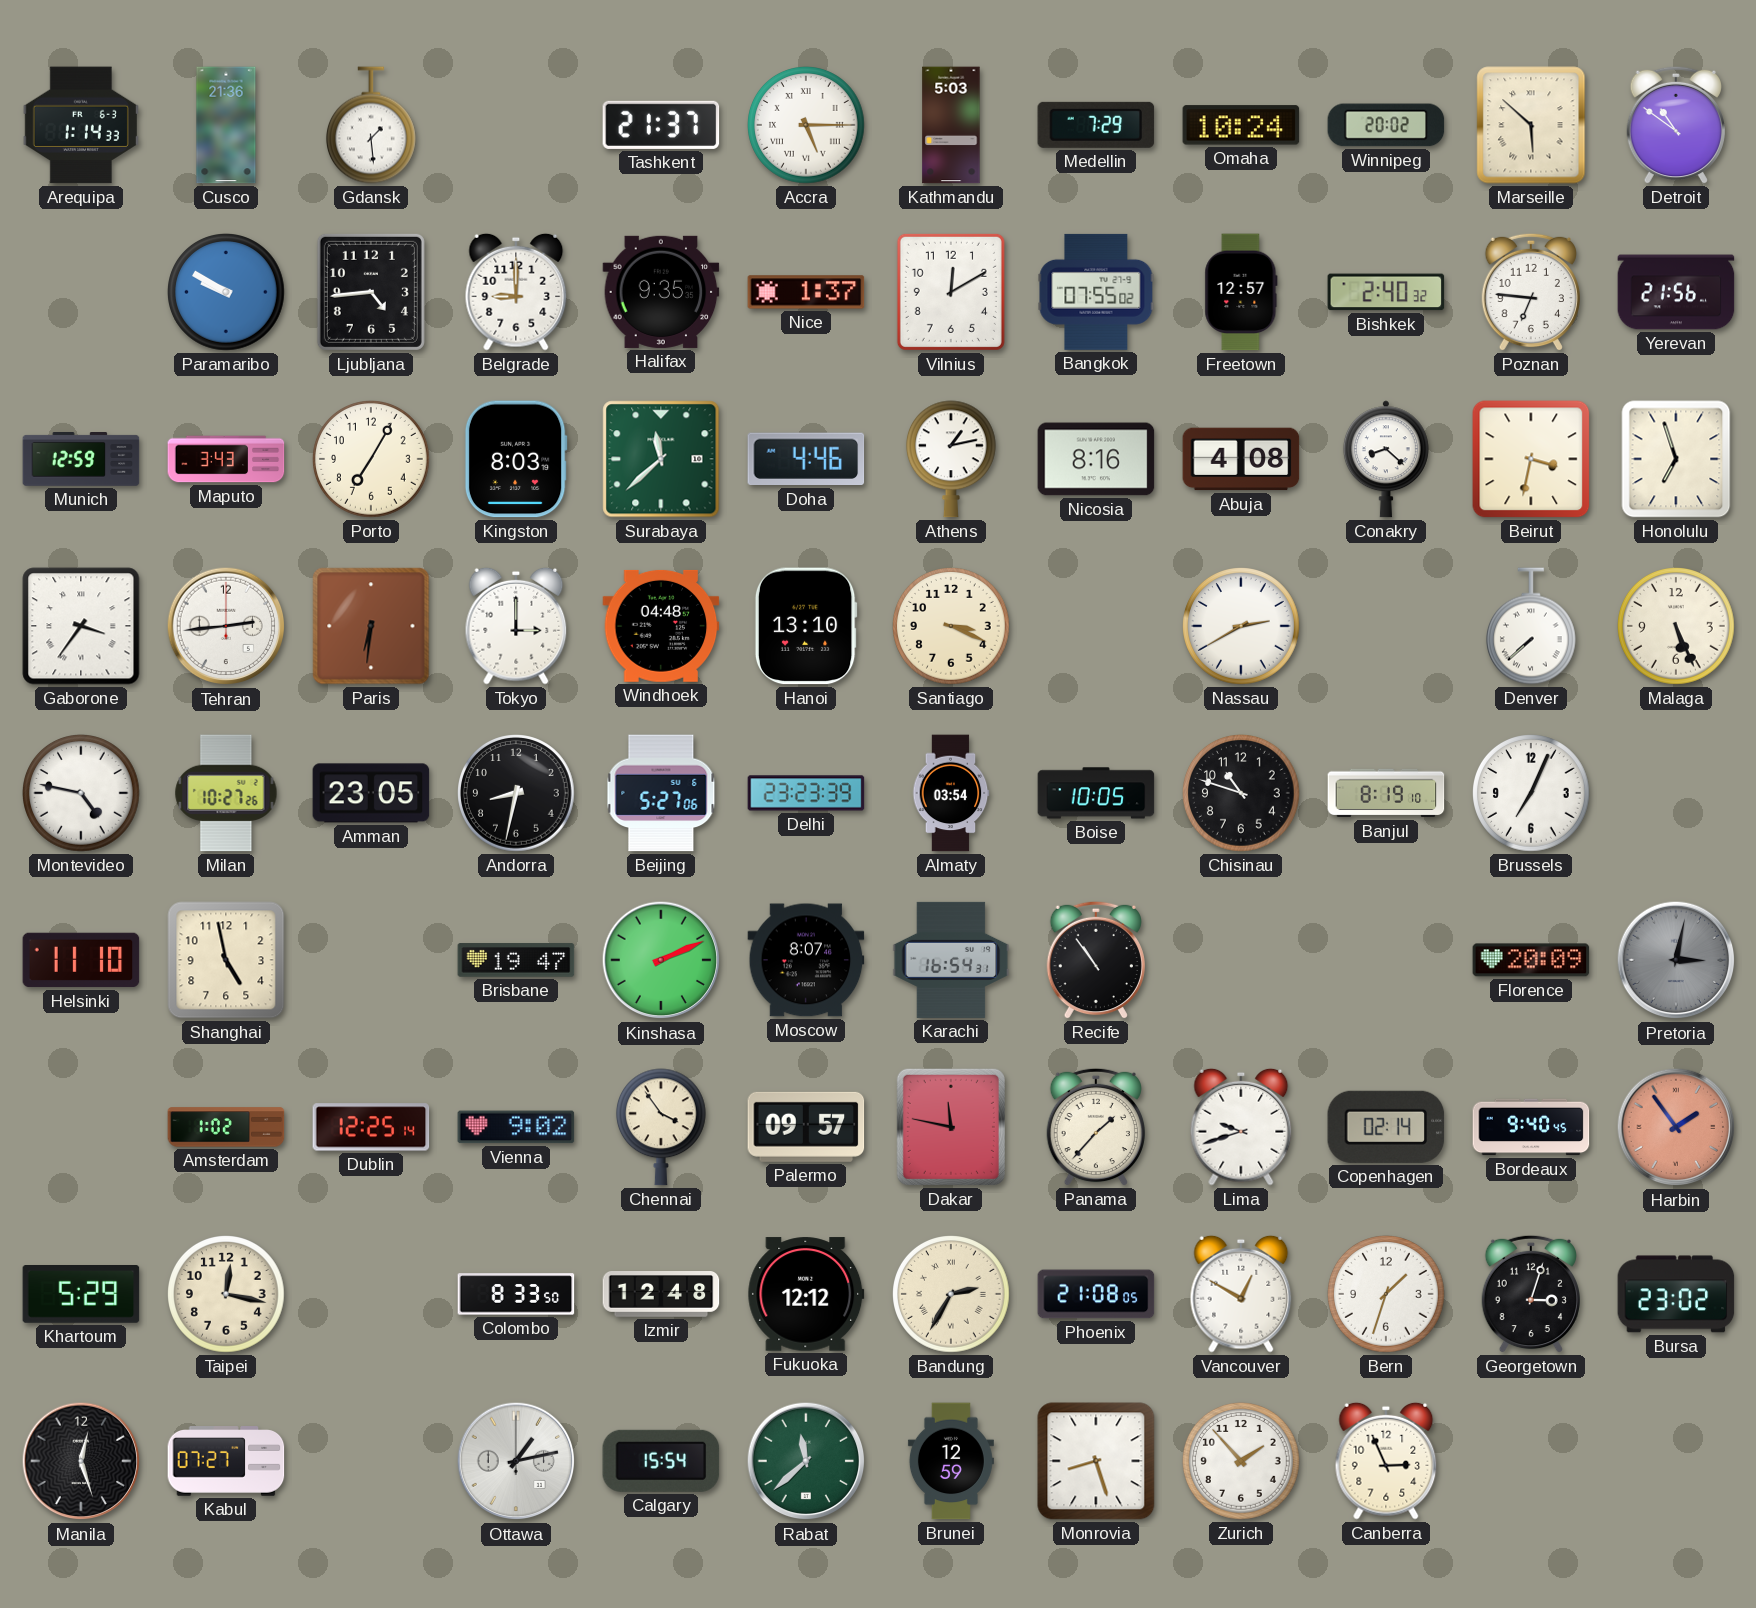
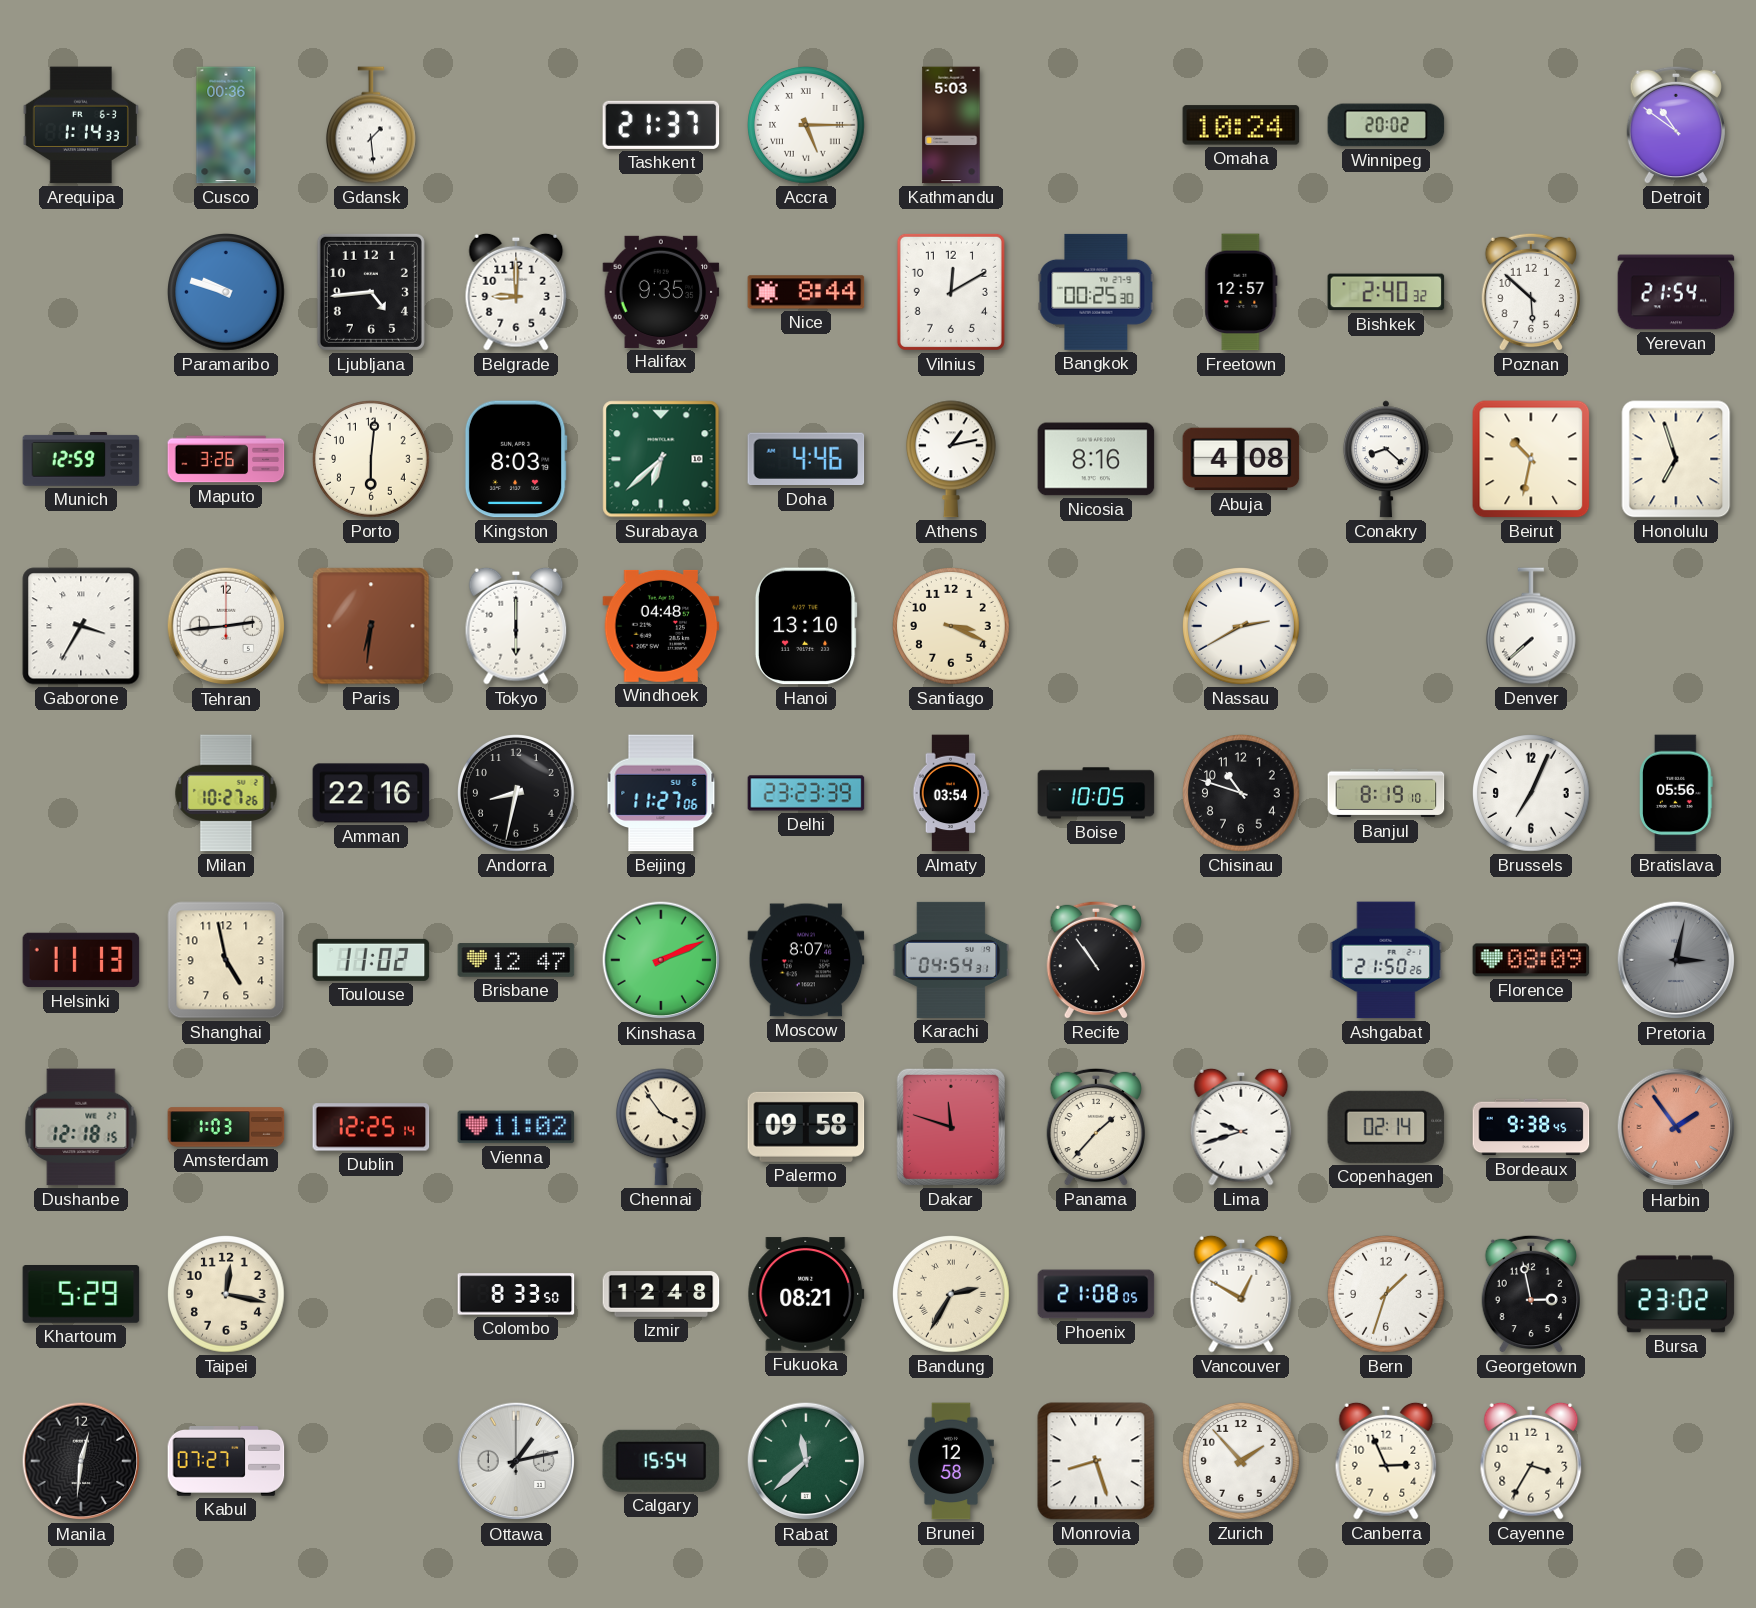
Cusco: 21:36 -> 00:36
Medellin: 7:29 -> none
Marseille: 5:52 -> none
Paramaribo: 9:50 -> 9:48
Nice: 1:37 -> 8:44
Bangkok: 07:55 -> 00:25
Poznan: 6:46 -> 5:52
Yerevan: 21:56 -> 21:54
Maputo: 3:43 -> 3:26
Porto: 7:05 -> 6:01
Surabaya: 11:38 -> 6:38
Beirut: 3:32 -> 10:32
Gaborone: 3:36 -> 3:35
Tokyo: 3:00 -> 6:00
Malaga: 5:26 -> none
Montevideo: 4:47 -> none
Amman: 23:05 -> 22:16
Beijing: 5:27 -> 11:27
Bratislava: none -> 05:56
Helsinki: 11:10 -> 11:13
Toulouse: none -> 11:02
Brisbane: 19:47 -> 12:47
Karachi: 16:54 -> 04:54
Ashgabat: none -> 21:50
Florence: 20:09 -> 08:09
Dushanbe: none -> 12:18
Amsterdam: 1:02 -> 1:03
Vienna: 9:02 -> 11:02
Palermo: 09:57 -> 09:58
Dakar: 11:47 -> 11:48
Bordeaux: 9:40 -> 9:38
Fukuoka: 12:12 -> 08:21
Georgetown: 3:03 -> 2:58
Manila: 12:27 -> 12:31
Brunei: 12:59 -> 12:58
Cayenne: none -> 3:35
